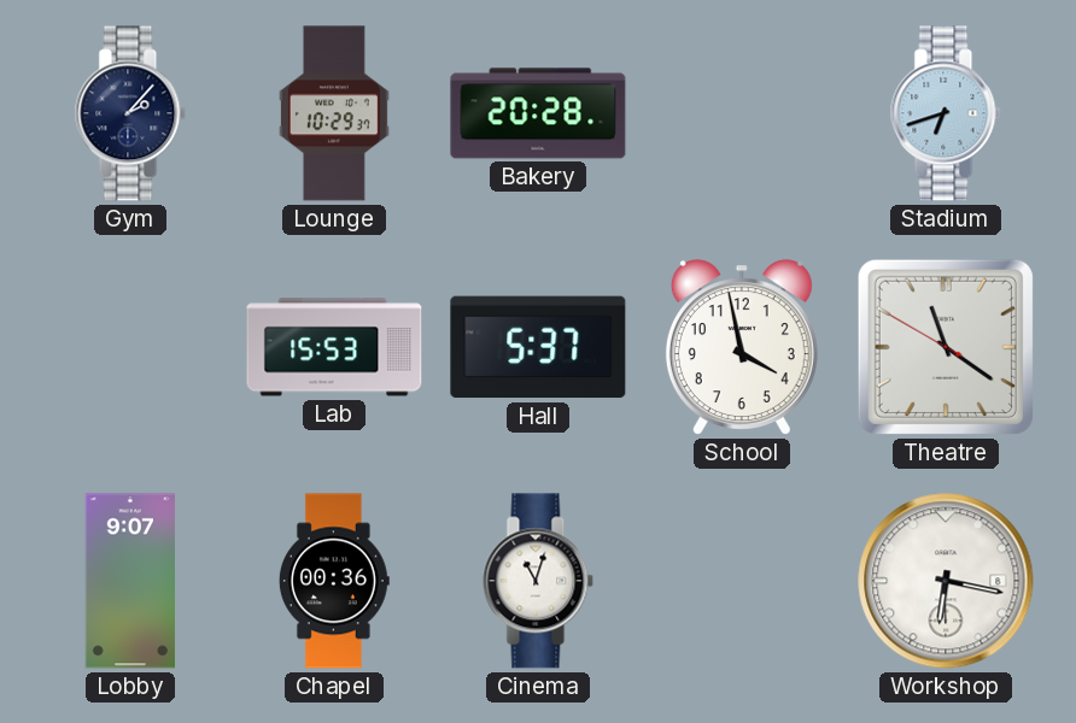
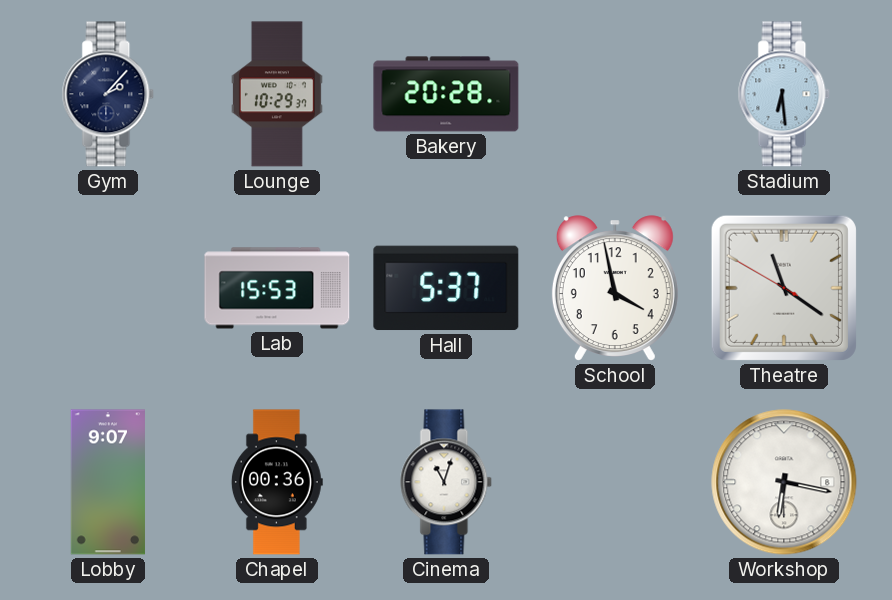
Stadium: 6:42 -> 6:29
